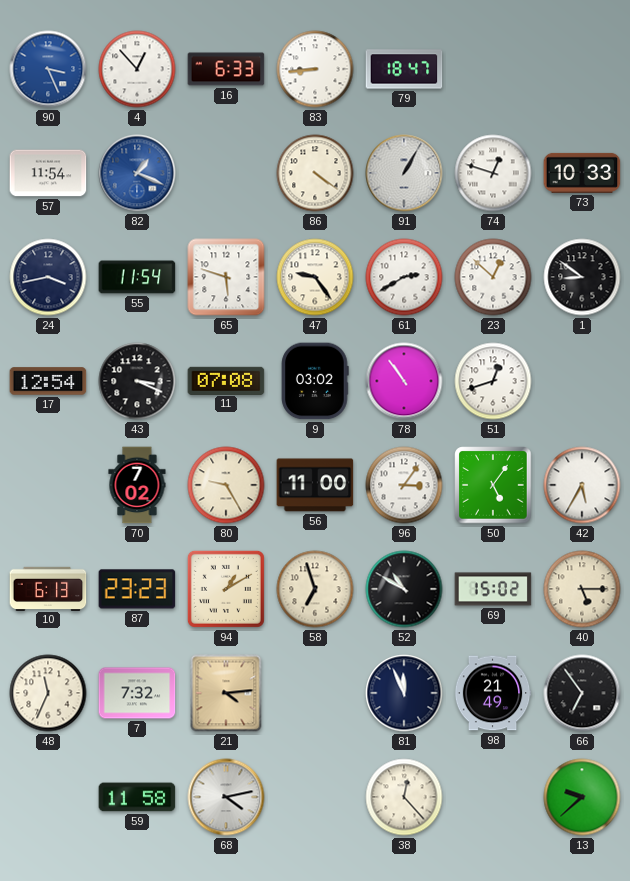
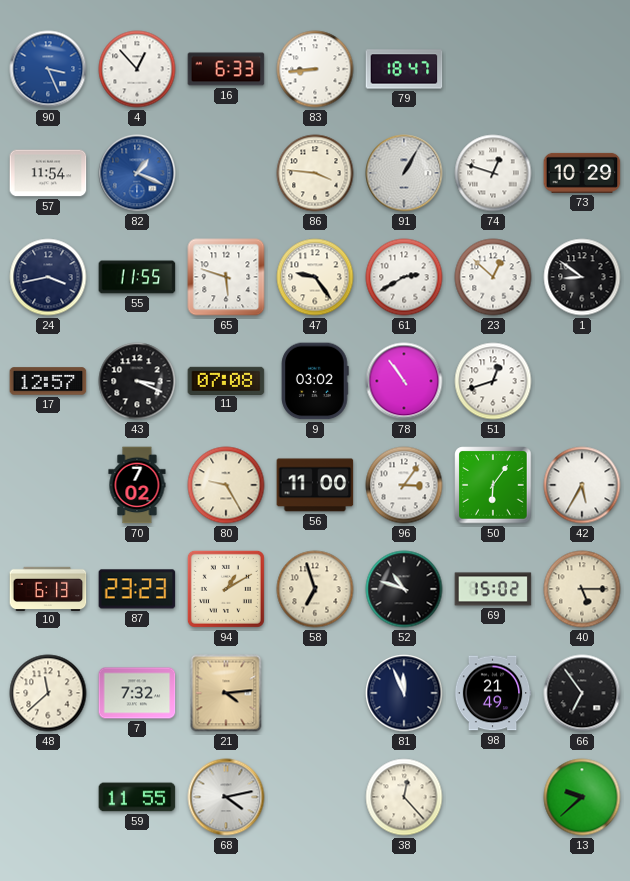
86: 4:21 -> 3:46
73: 10:33 -> 10:29
55: 11:54 -> 11:55
17: 12:54 -> 12:57
50: 5:06 -> 6:06
52: 10:50 -> 10:48
48: 11:34 -> 11:38
59: 11:58 -> 11:55
